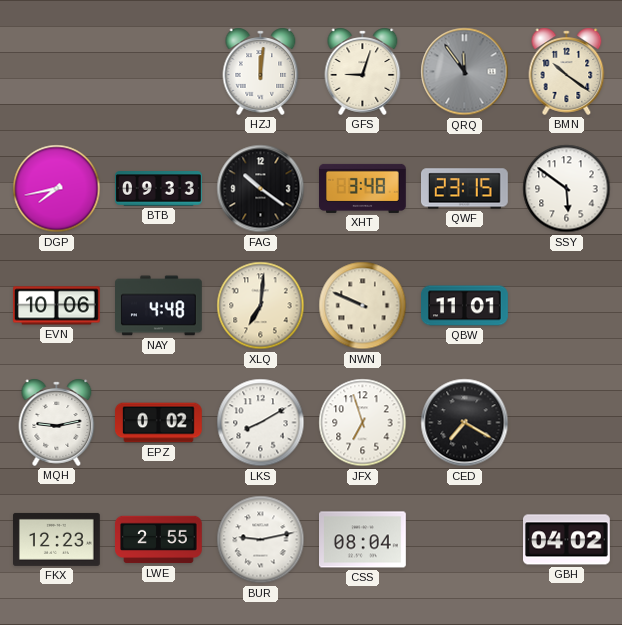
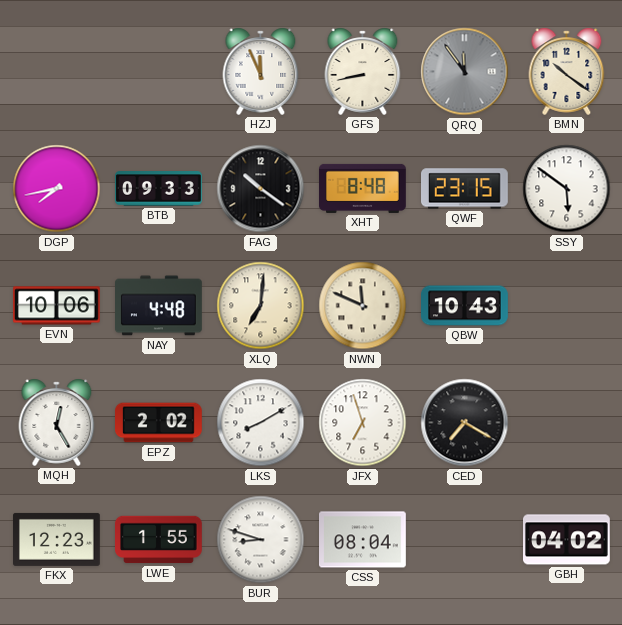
HZJ: 12:01 -> 11:56
GFS: 9:03 -> 8:43
XHT: 3:48 -> 8:48
NWN: 9:49 -> 11:49
QBW: 11:01 -> 10:43
MQH: 9:13 -> 12:25
EPZ: 0:02 -> 2:02
LWE: 2:55 -> 1:55
BUR: 9:13 -> 8:48
